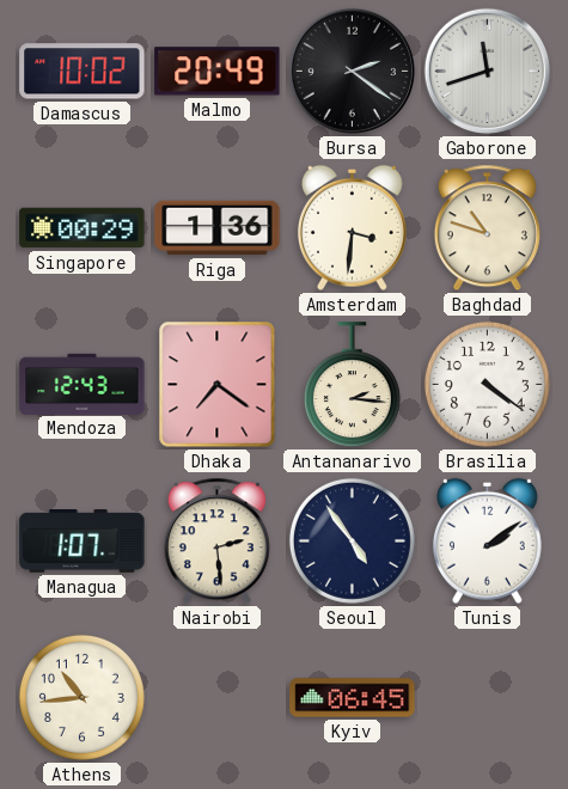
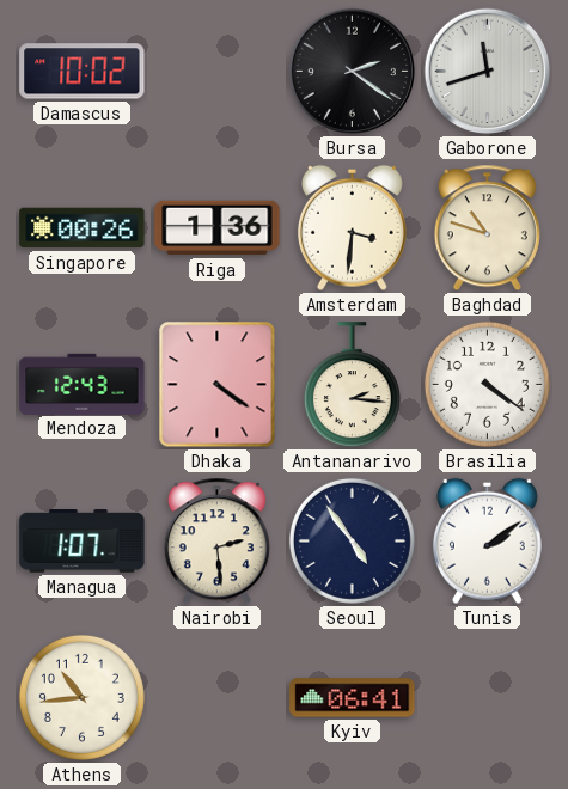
Malmo: 20:49 -> none
Singapore: 00:29 -> 00:26
Dhaka: 7:21 -> 4:21
Kyiv: 06:45 -> 06:41
